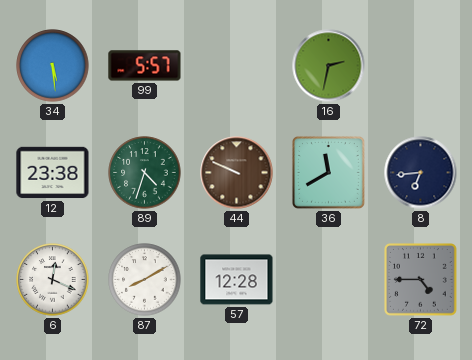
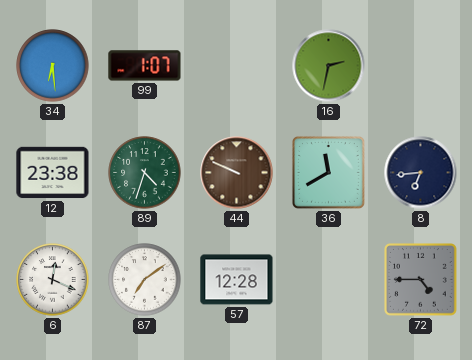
34: 5:29 -> 6:29
99: 5:57 -> 1:07
87: 8:10 -> 7:09
